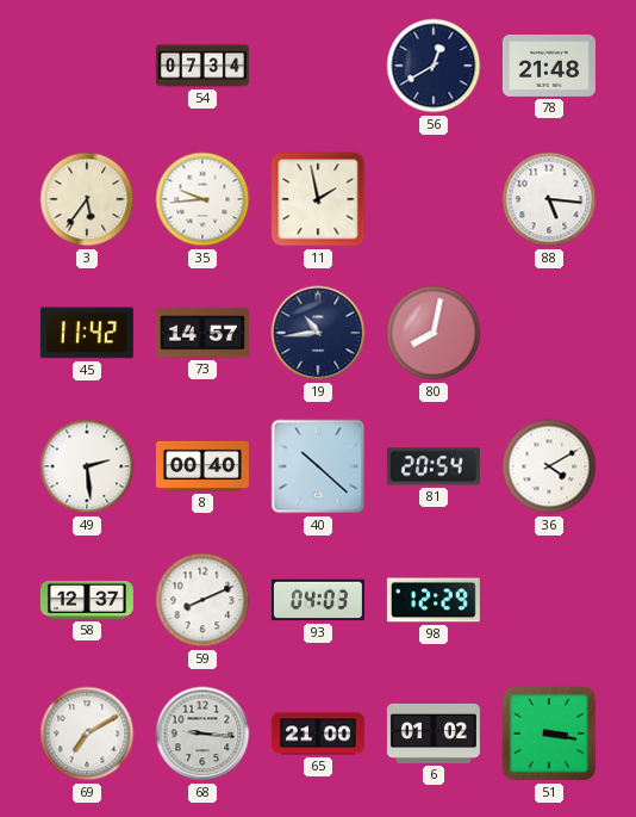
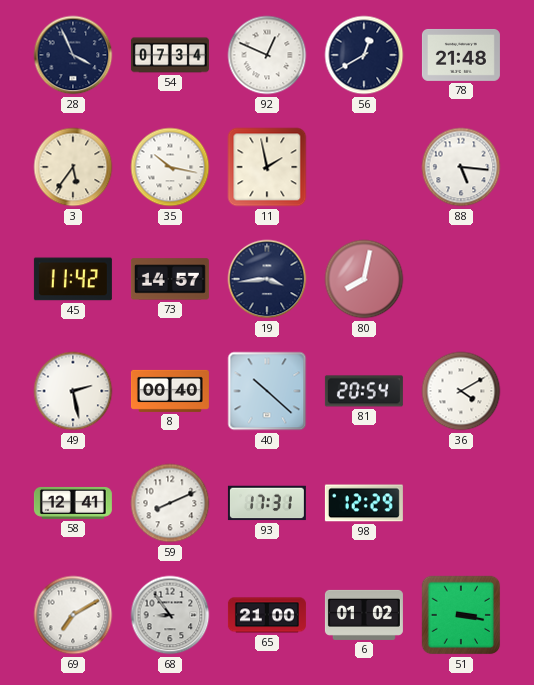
28: none -> 3:56
92: none -> 12:49
35: 9:44 -> 10:17
19: 10:44 -> 3:44
49: 2:29 -> 2:28
58: 12:37 -> 12:41
93: 04:03 -> 17:31
68: 9:16 -> 8:54
